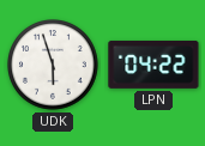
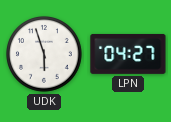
LPN: 04:22 -> 04:27
